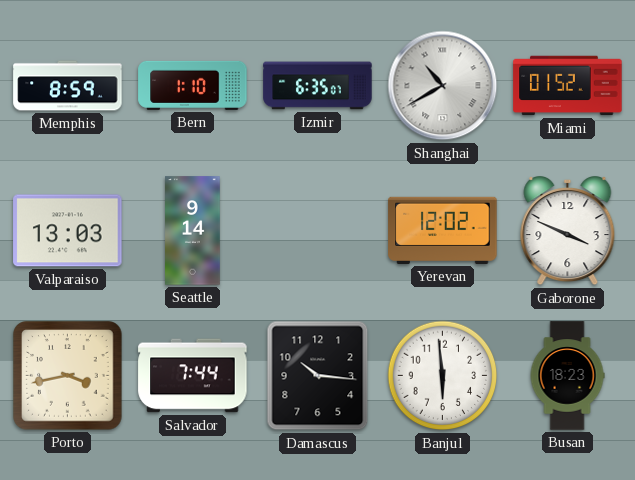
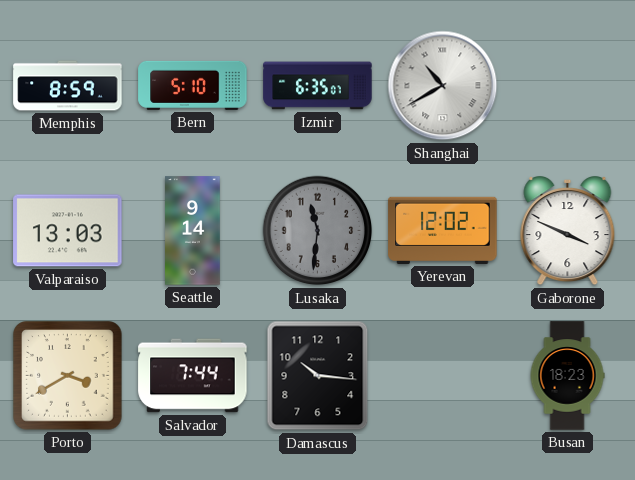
Bern: 1:10 -> 5:10
Miami: 01:52 -> none
Lusaka: none -> 11:31
Porto: 3:43 -> 3:40
Banjul: 5:59 -> none
